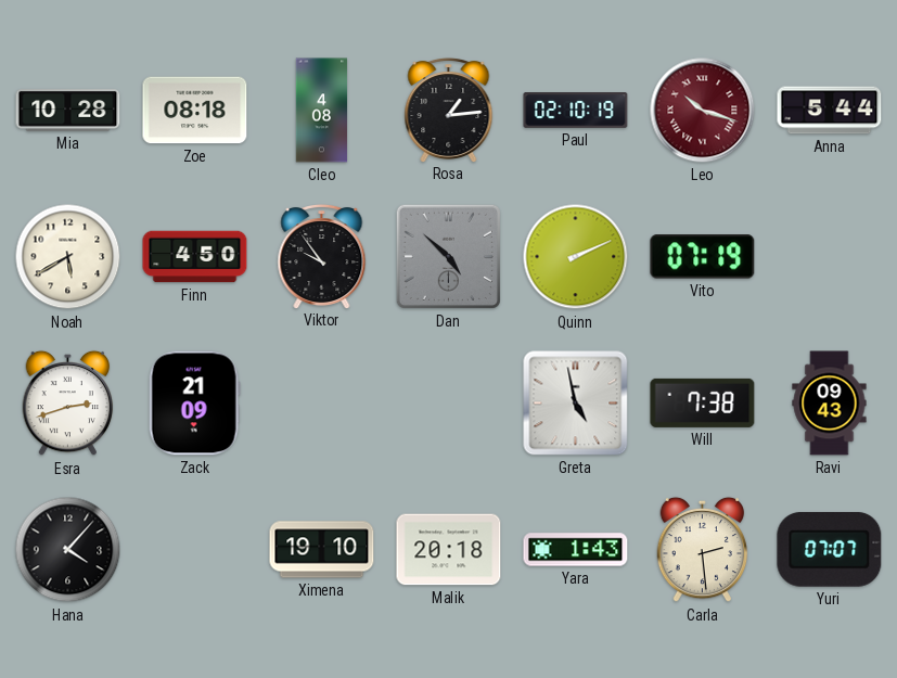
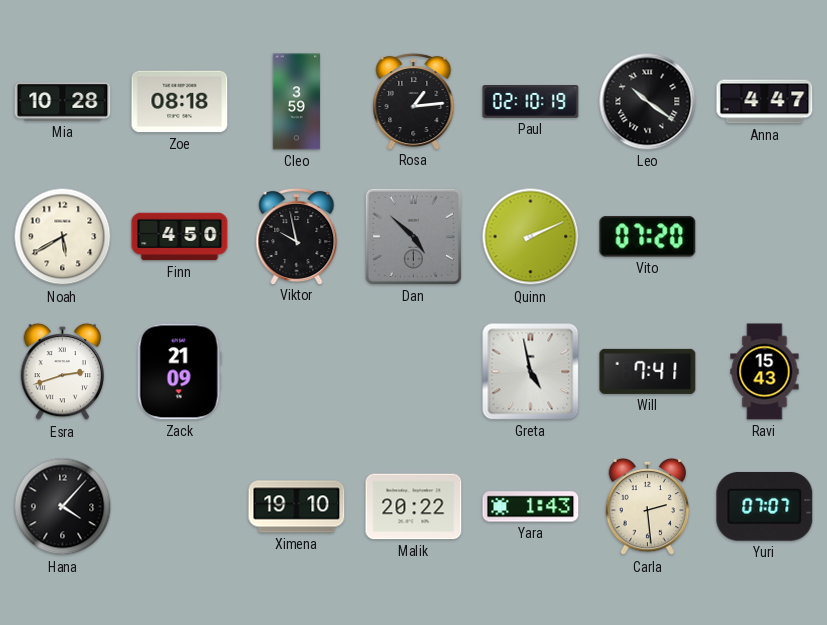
Cleo: 4:08 -> 3:59
Leo: 10:18 -> 10:21
Leo dial: burgundy -> black
Anna: 5:44 -> 4:47
Viktor: 9:54 -> 9:58
Vito: 07:19 -> 07:20
Will: 7:38 -> 7:41
Ravi: 09:43 -> 15:43
Malik: 20:18 -> 20:22
